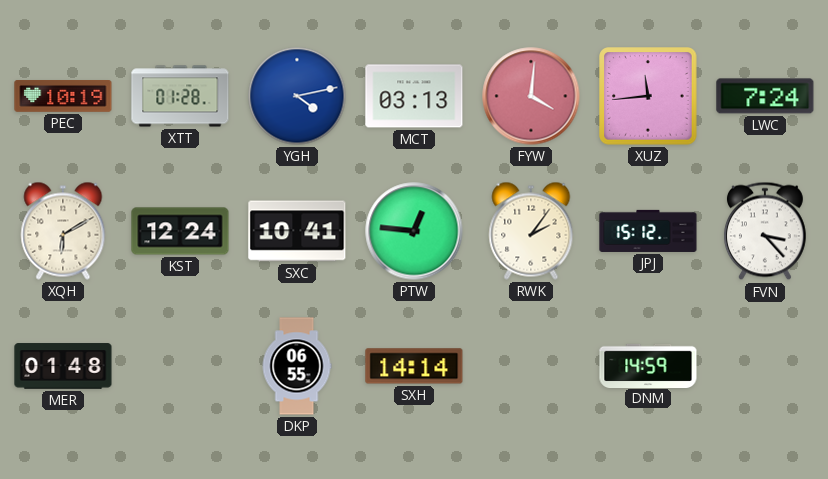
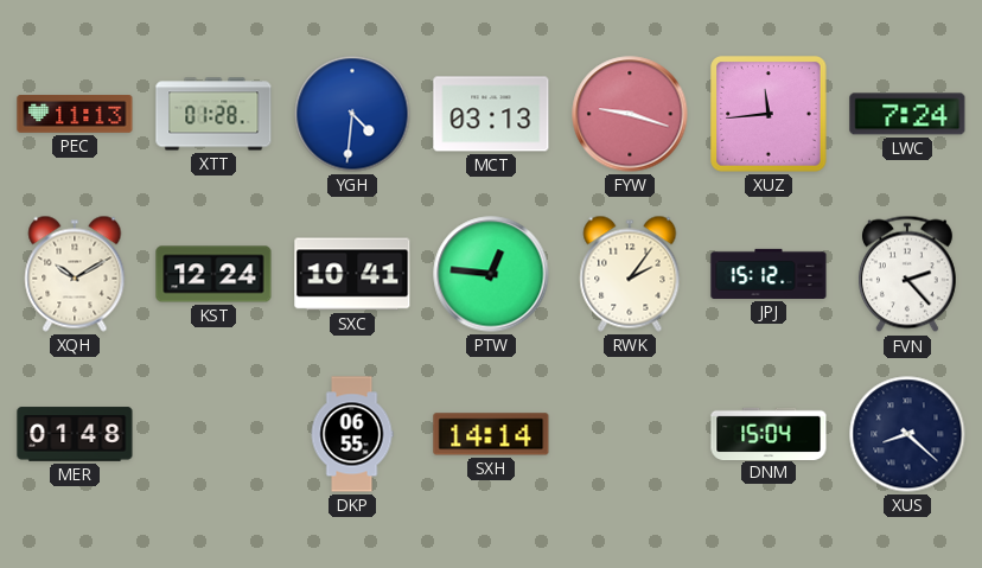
PEC: 10:19 -> 11:13
YGH: 4:13 -> 4:31
FYW: 4:01 -> 9:18
XQH: 6:10 -> 10:10
FVN: 3:23 -> 2:23
DNM: 14:59 -> 15:04
XUS: none -> 8:22
